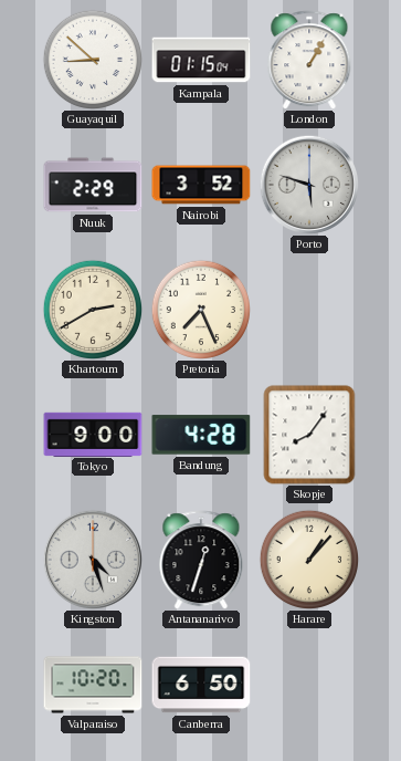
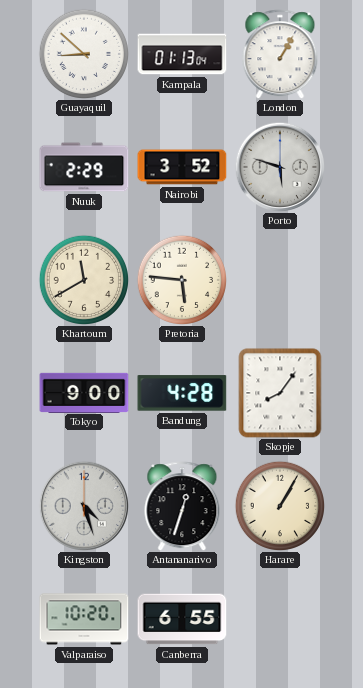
Kampala: 01:15 -> 01:13
Khartoum: 2:40 -> 11:40
Pretoria: 7:26 -> 5:46
Harare: 1:07 -> 1:05
Canberra: 6:50 -> 6:55
